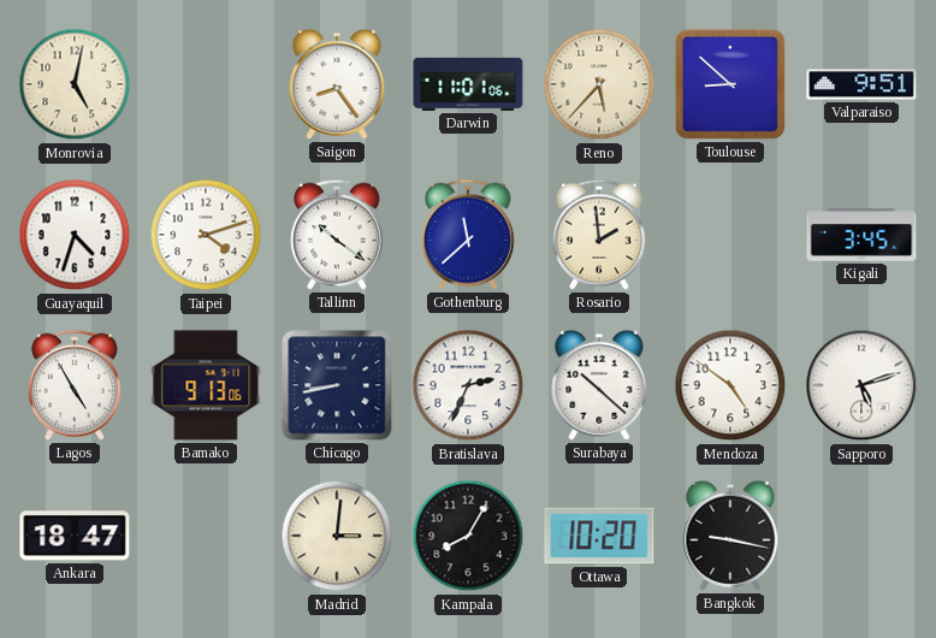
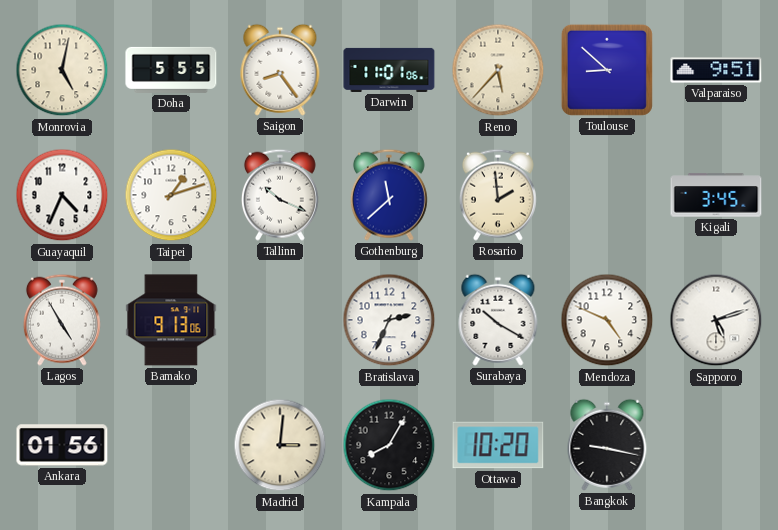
Doha: none -> 5:55
Guayaquil: 4:33 -> 4:34
Taipei: 4:12 -> 1:12
Tallinn: 10:21 -> 10:19
Chicago: 8:43 -> none
Surabaya: 10:22 -> 10:20
Mendoza: 4:51 -> 4:49
Ankara: 18:47 -> 01:56
